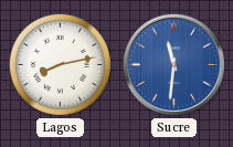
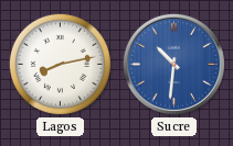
Sucre: 11:31 -> 10:31
